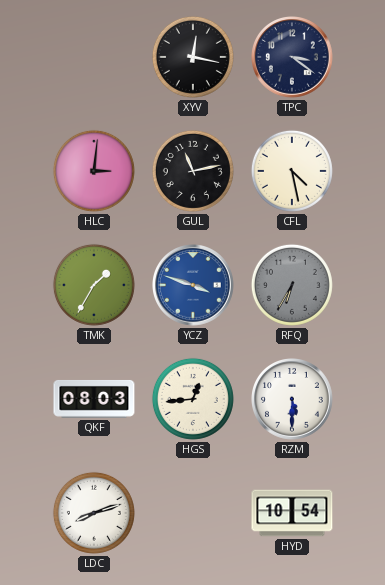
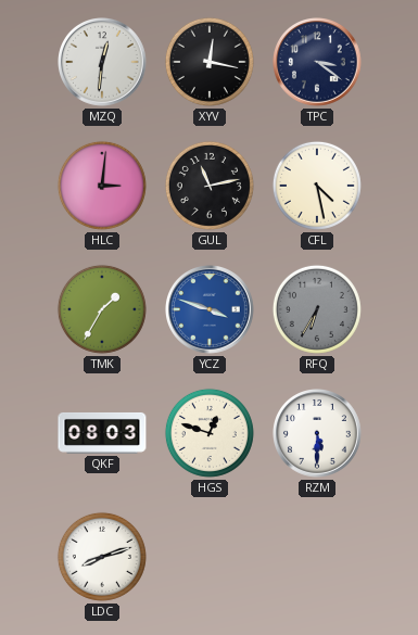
MZQ: none -> 12:31
HGS: 12:44 -> 12:48
HYD: 10:54 -> none
